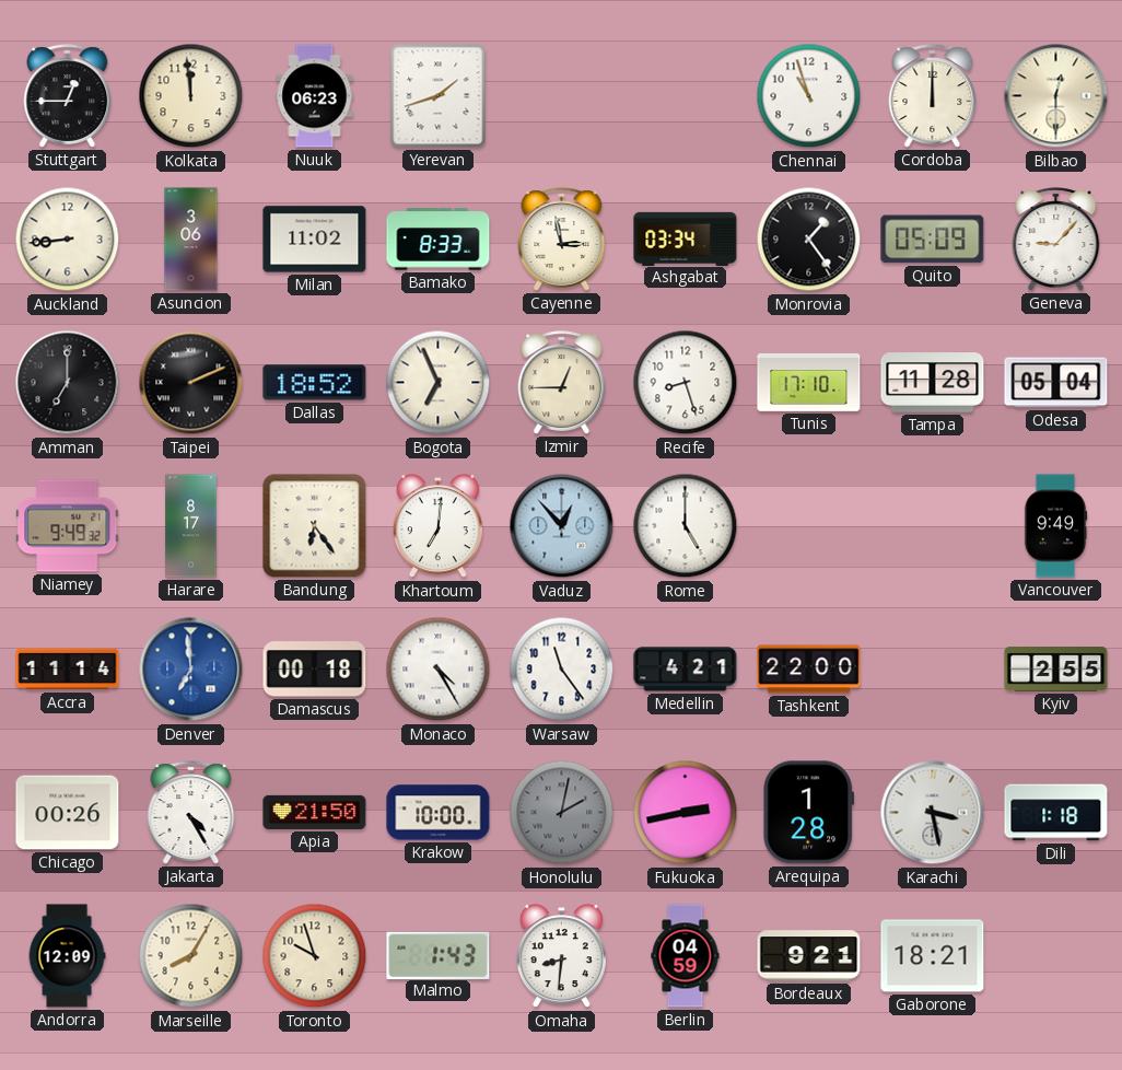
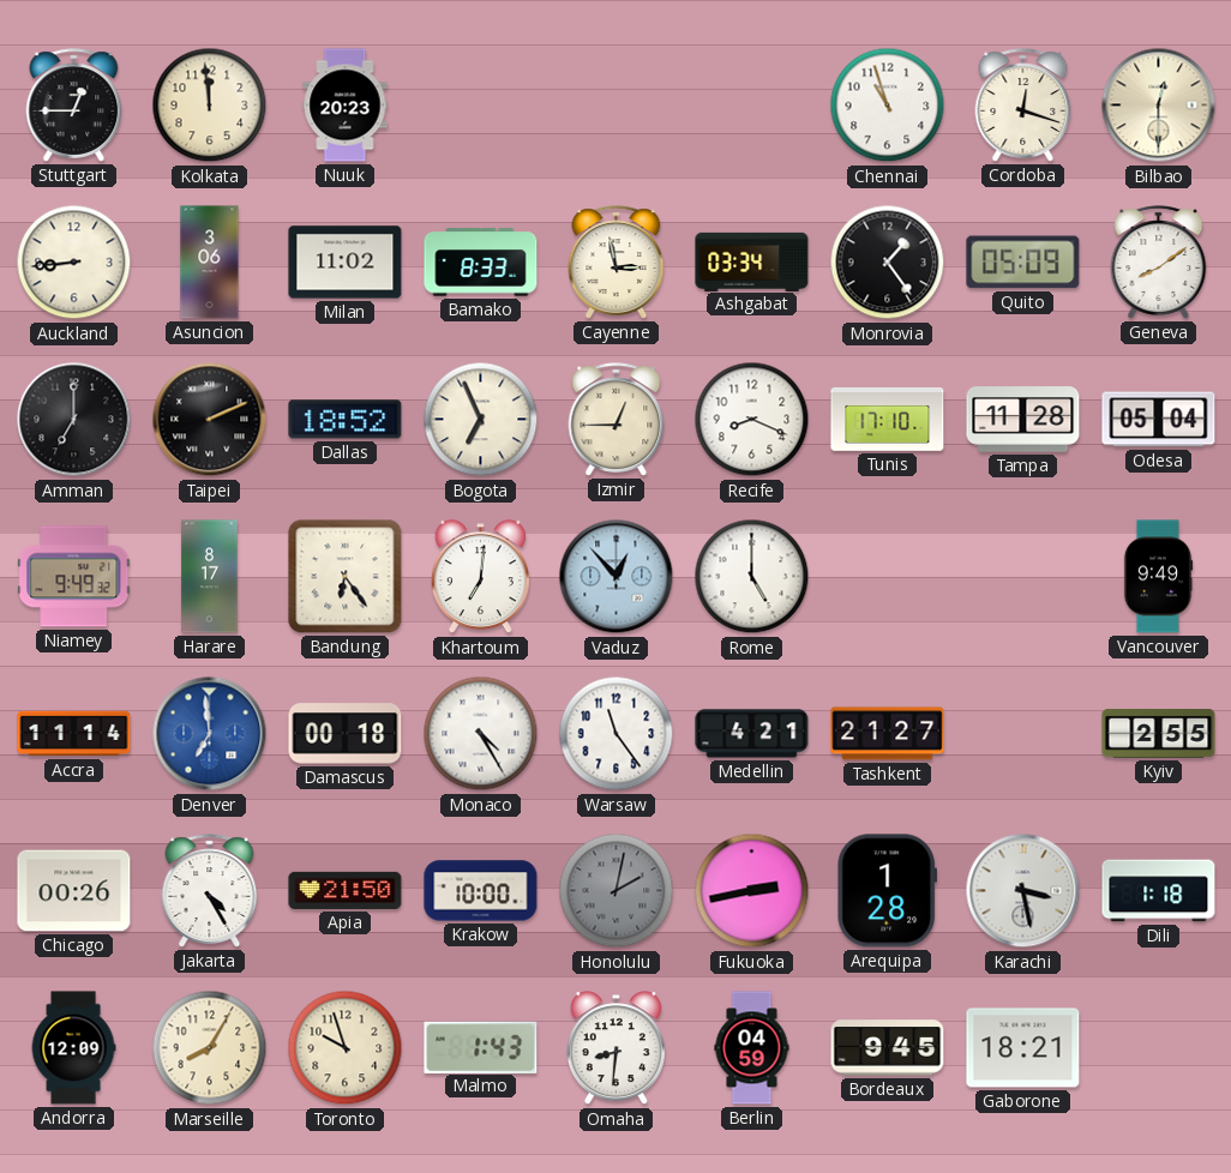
Nuuk: 06:23 -> 20:23
Yerevan: 1:42 -> none
Cordoba: 12:00 -> 12:18
Geneva: 9:07 -> 8:09
Recife: 8:27 -> 8:19
Tashkent: 22:00 -> 21:27
Bordeaux: 9:21 -> 9:45
